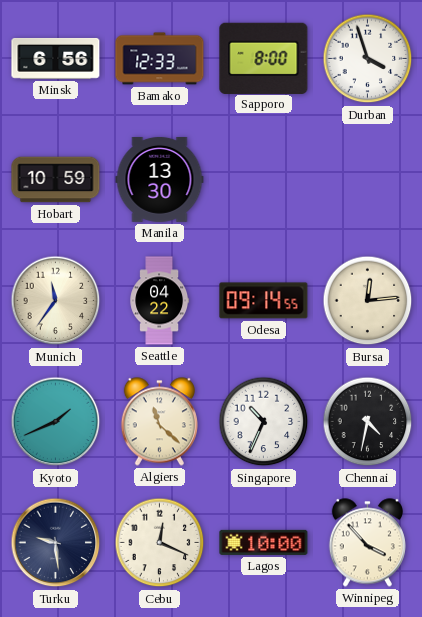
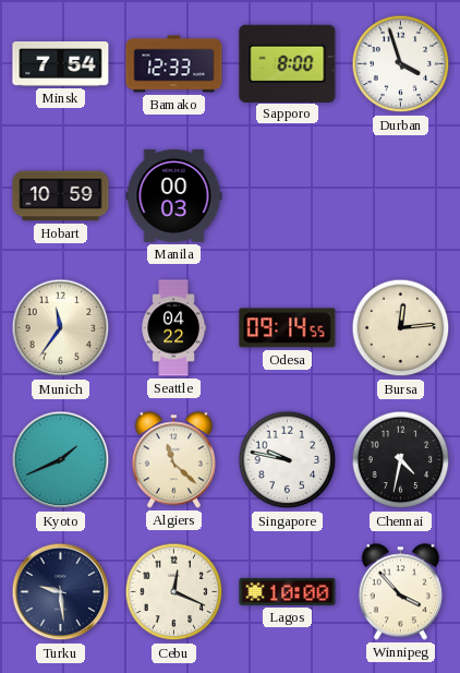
Minsk: 6:56 -> 7:54
Manila: 13:30 -> 00:03
Singapore: 10:34 -> 9:47
